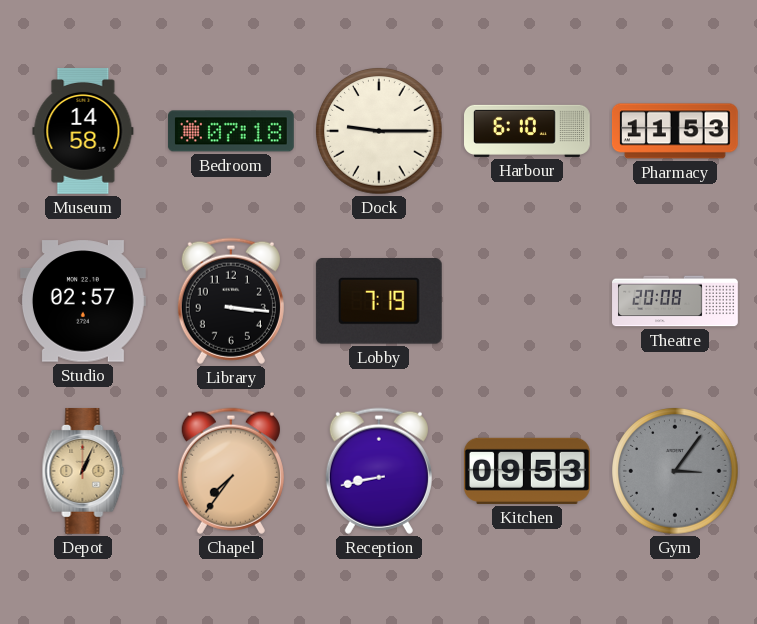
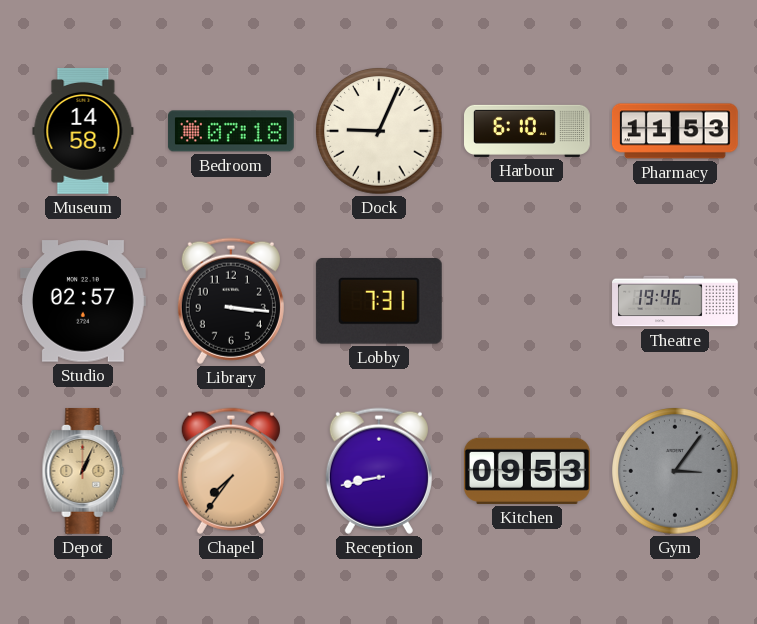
Dock: 9:15 -> 9:04
Lobby: 7:19 -> 7:31
Theatre: 20:08 -> 19:46
